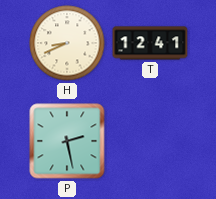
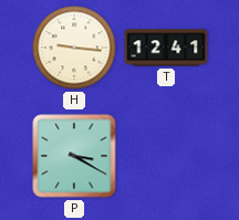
H: 8:41 -> 9:16
P: 2:28 -> 3:20
